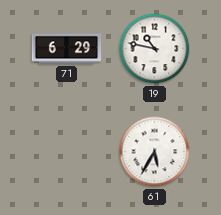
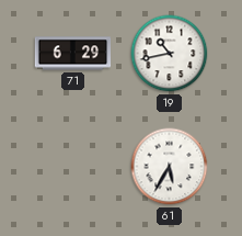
19: 10:47 -> 10:43
